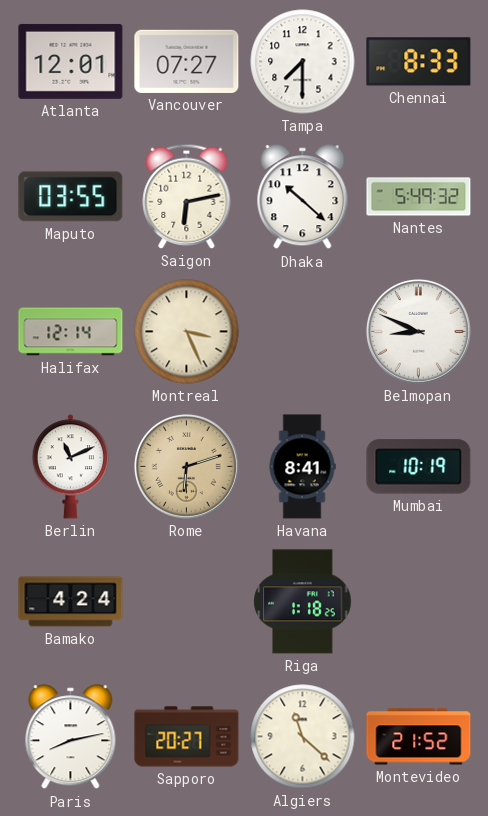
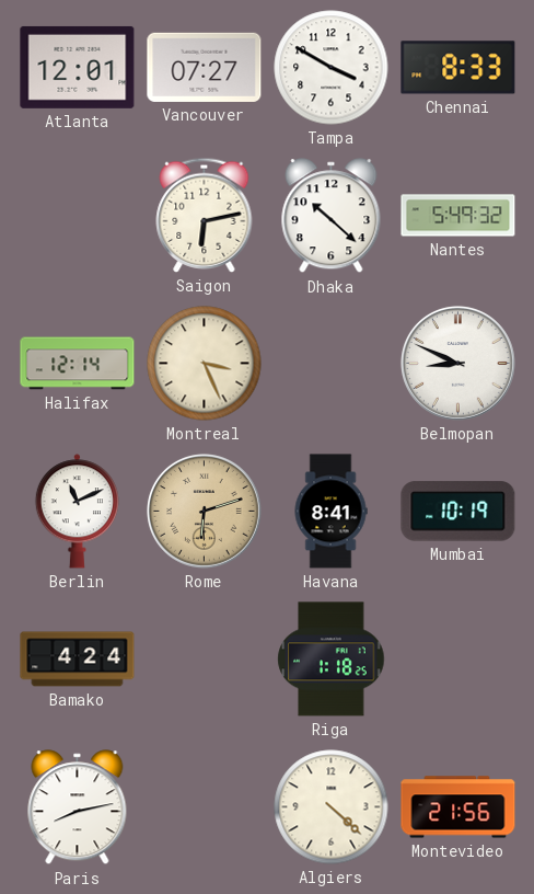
Tampa: 7:30 -> 3:50
Maputo: 03:55 -> none
Sapporo: 20:27 -> none
Algiers: 11:22 -> 4:22
Montevideo: 21:52 -> 21:56
